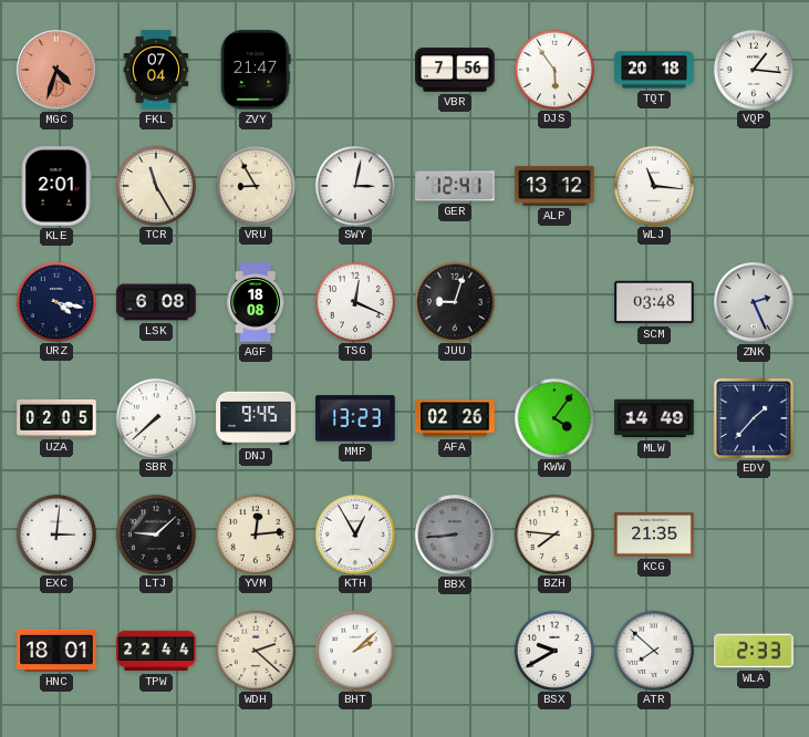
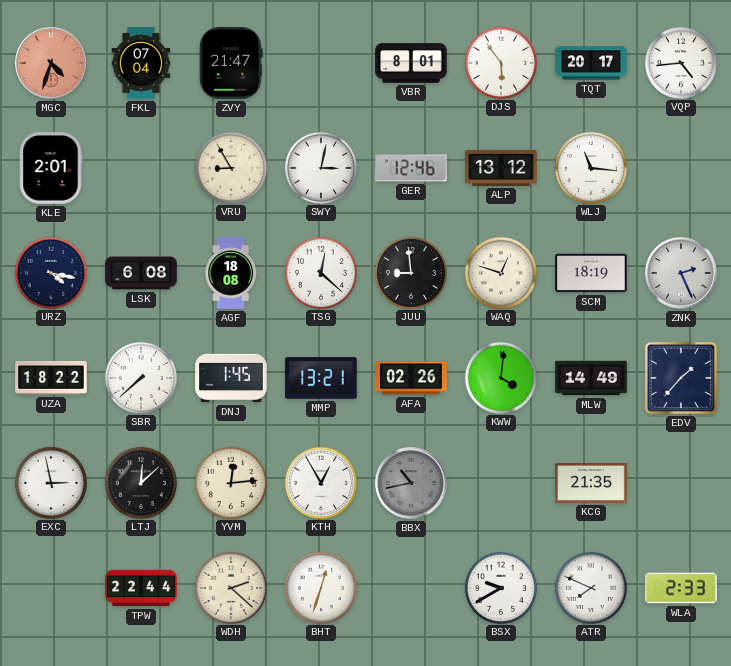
VBR: 7:56 -> 8:01
TQT: 20:18 -> 20:17
VQP: 1:16 -> 4:44
TCR: 11:25 -> none
GER: 12:41 -> 12:46
TSG: 12:19 -> 12:22
JUU: 9:03 -> 8:59
WAQ: none -> 12:48
SCM: 03:48 -> 18:19
UZA: 02:05 -> 18:22
DNJ: 9:45 -> 1:45
MMP: 13:23 -> 13:21
KWW: 4:06 -> 4:01
EXC: 3:01 -> 2:58
LTJ: 9:08 -> 12:08
BBX: 8:44 -> 10:43
BZH: 7:46 -> none
HNC: 18:01 -> none
BHT: 2:08 -> 12:33
ATR: 7:52 -> 7:49
